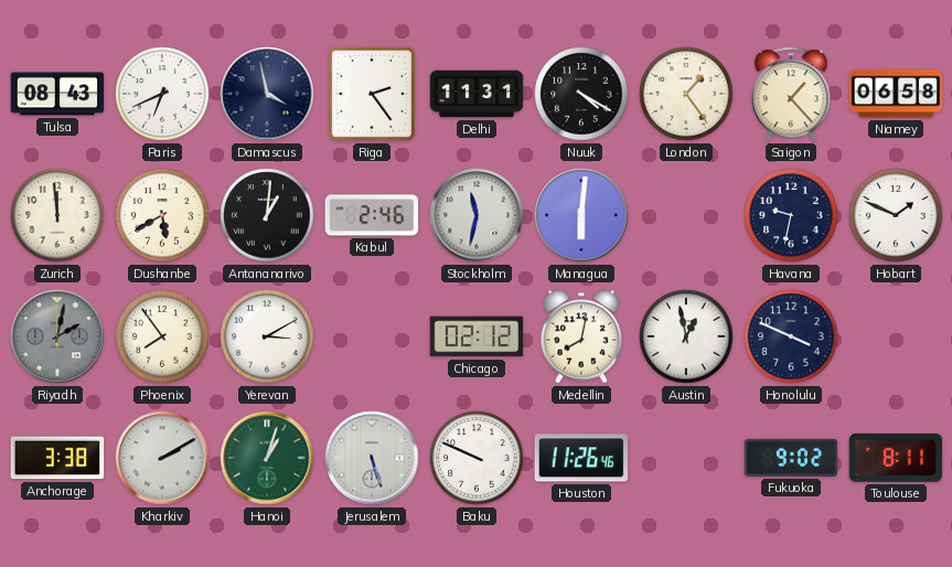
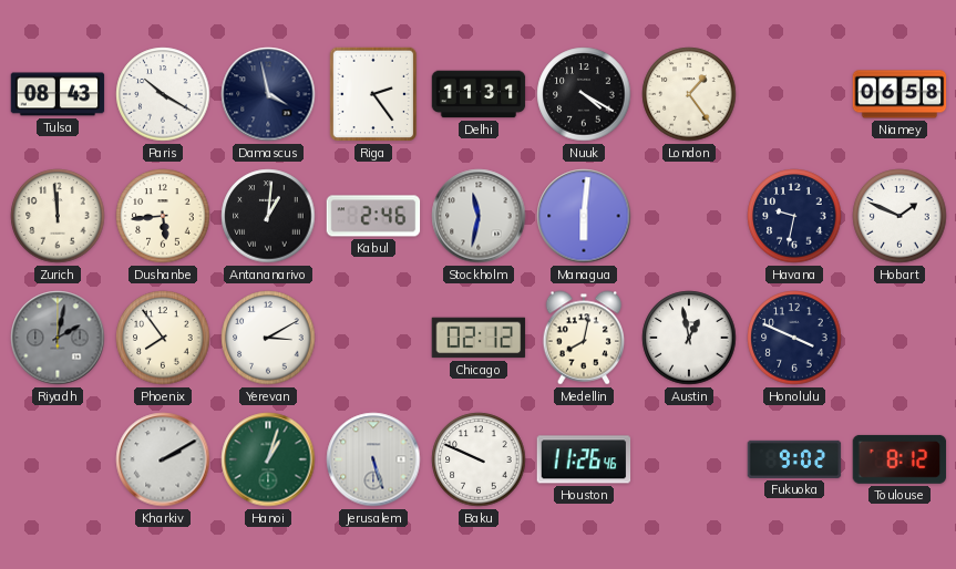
Paris: 6:41 -> 10:20
Saigon: 1:23 -> none
Dushanbe: 5:40 -> 5:44
Anchorage: 3:38 -> none
Toulouse: 8:11 -> 8:12
